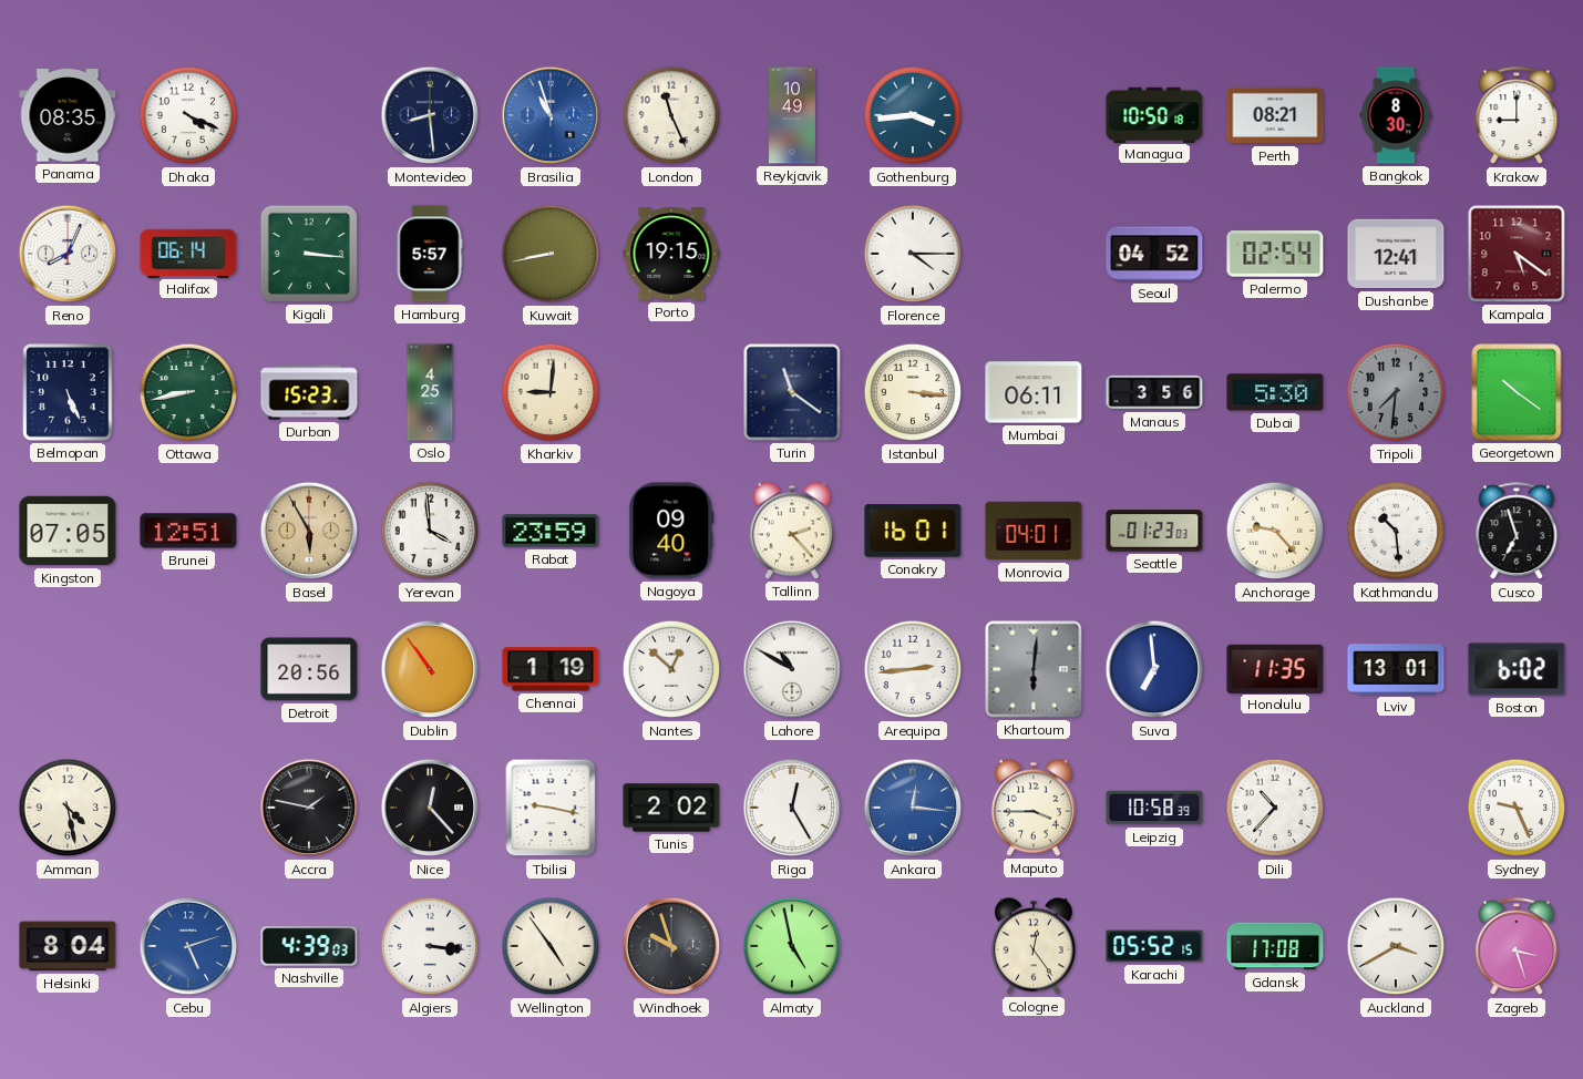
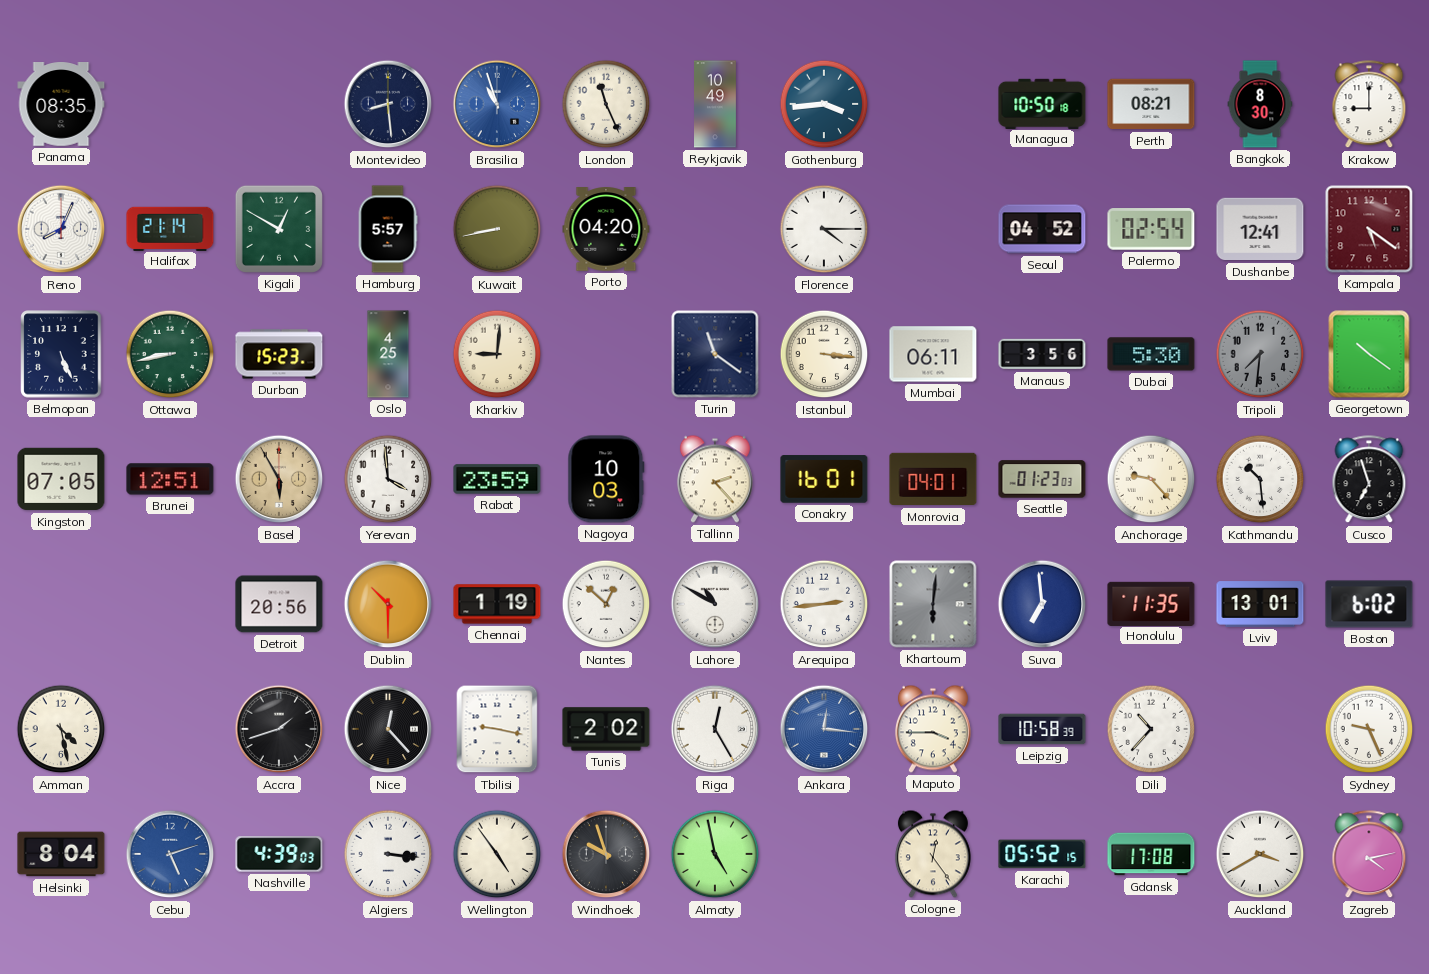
Dhaka: 4:19 -> none
Halifax: 06:14 -> 21:14
Kigali: 3:16 -> 12:50
Porto: 19:15 -> 04:20
Nagoya: 09:40 -> 10:03
Dublin: 10:54 -> 10:30
Accra: 1:47 -> 1:42
Zagreb: 3:27 -> 4:13
